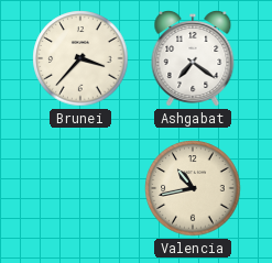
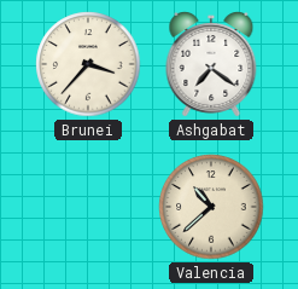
Valencia: 10:43 -> 10:38
